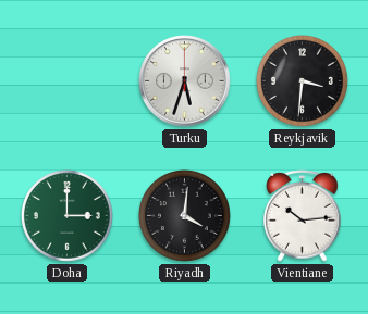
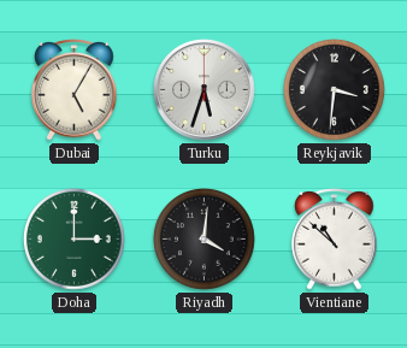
Dubai: none -> 5:05
Vientiane: 10:14 -> 10:52
